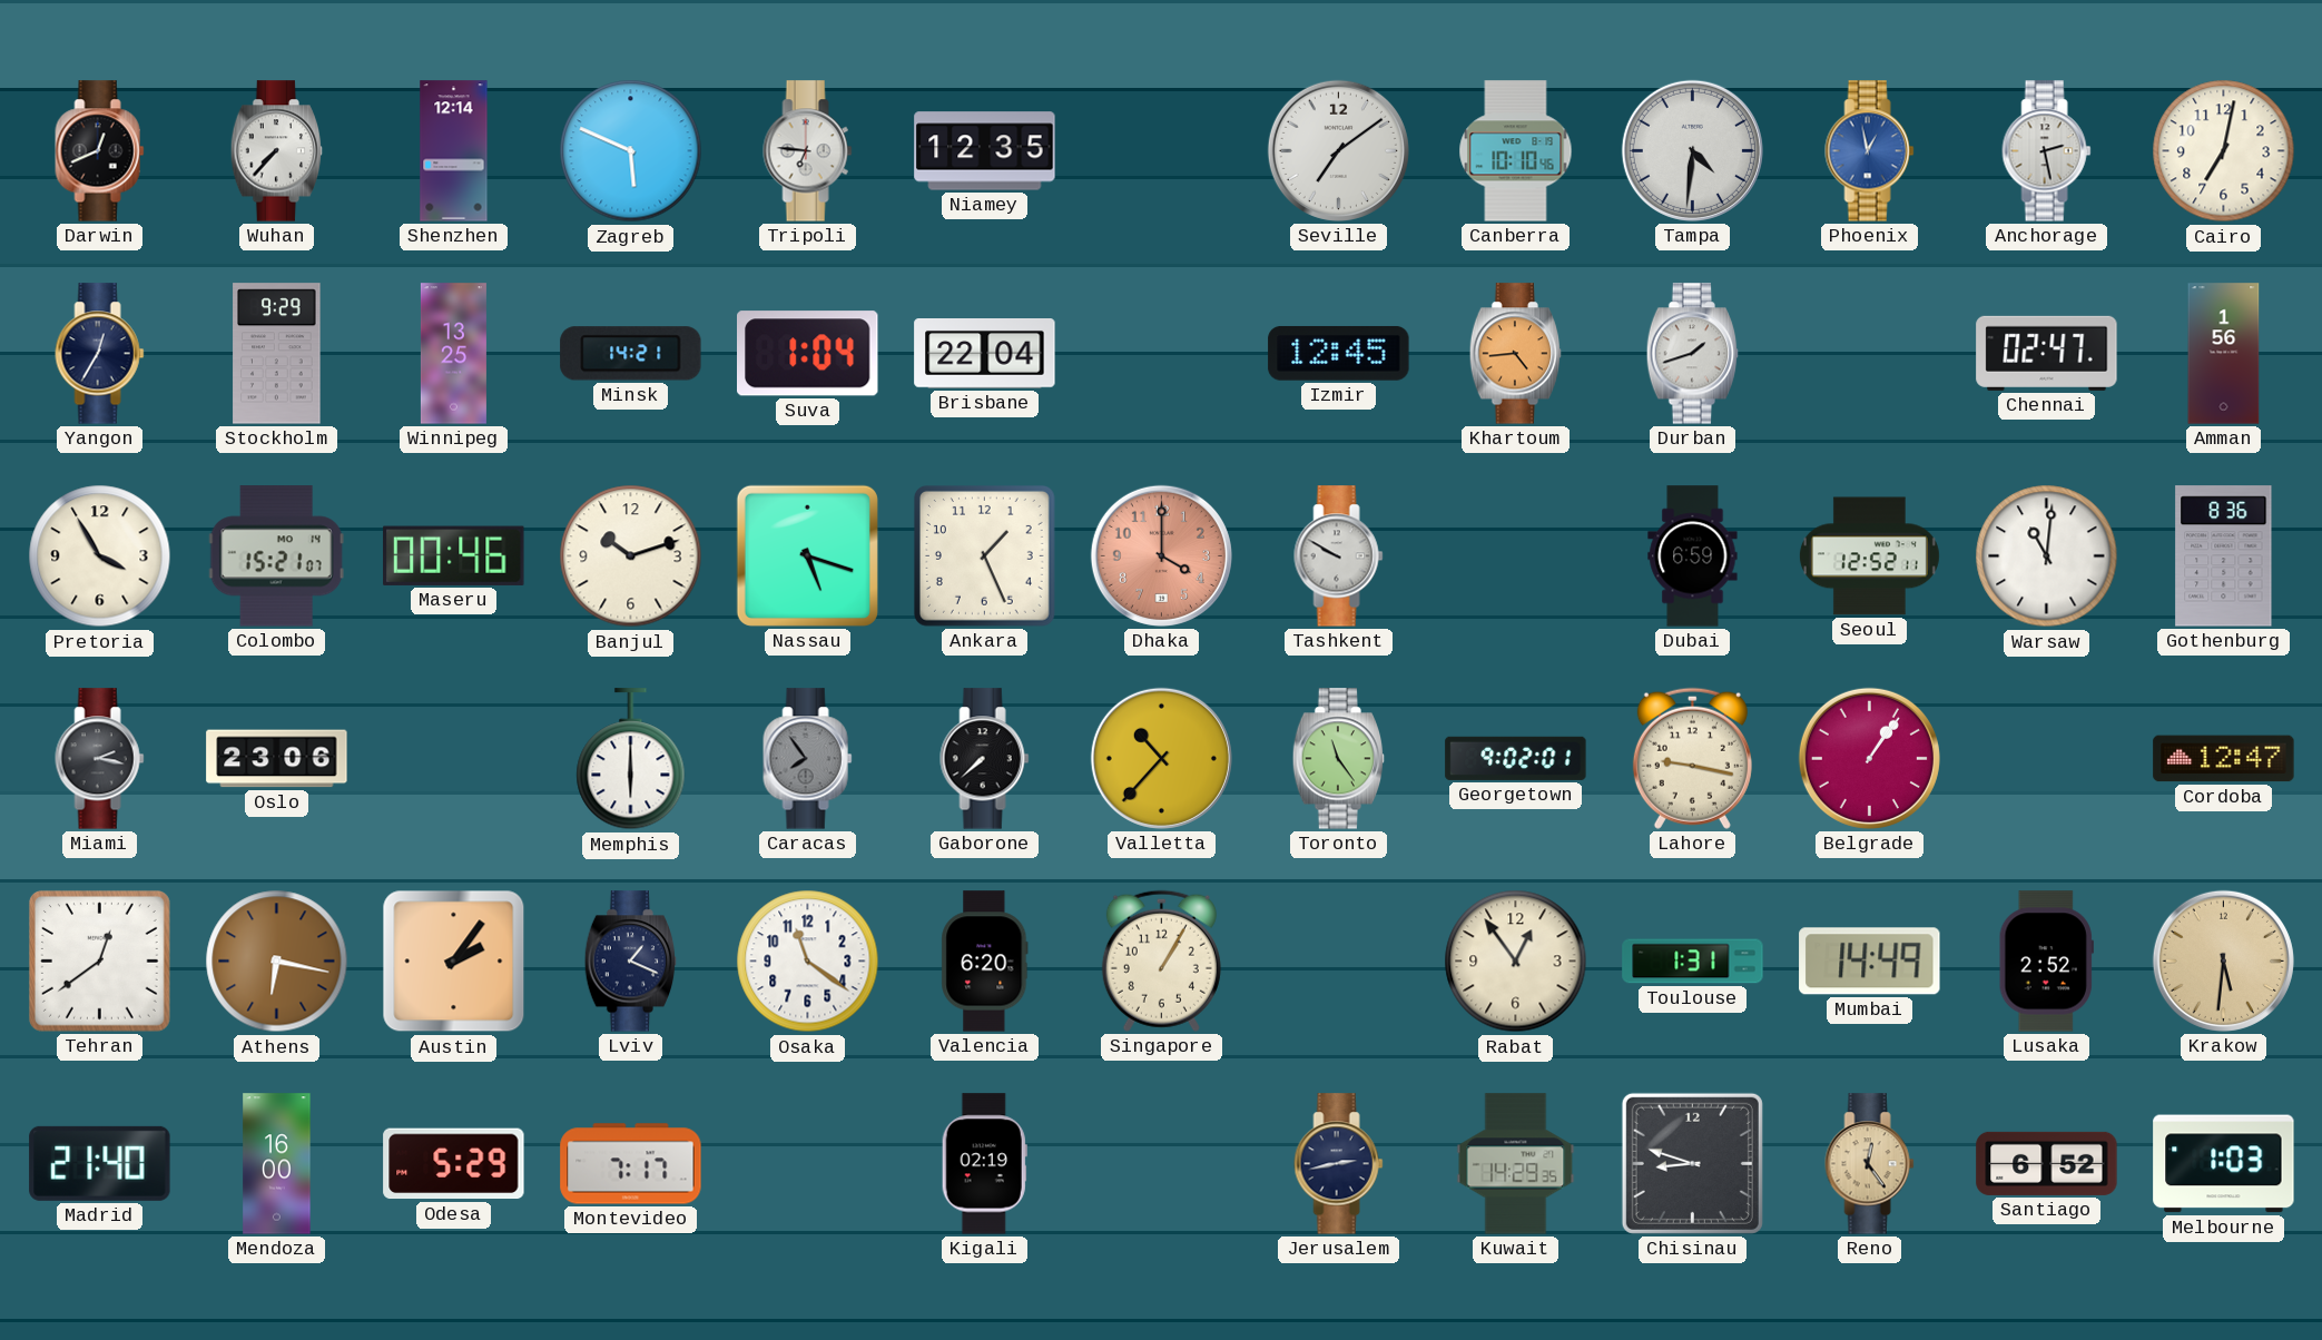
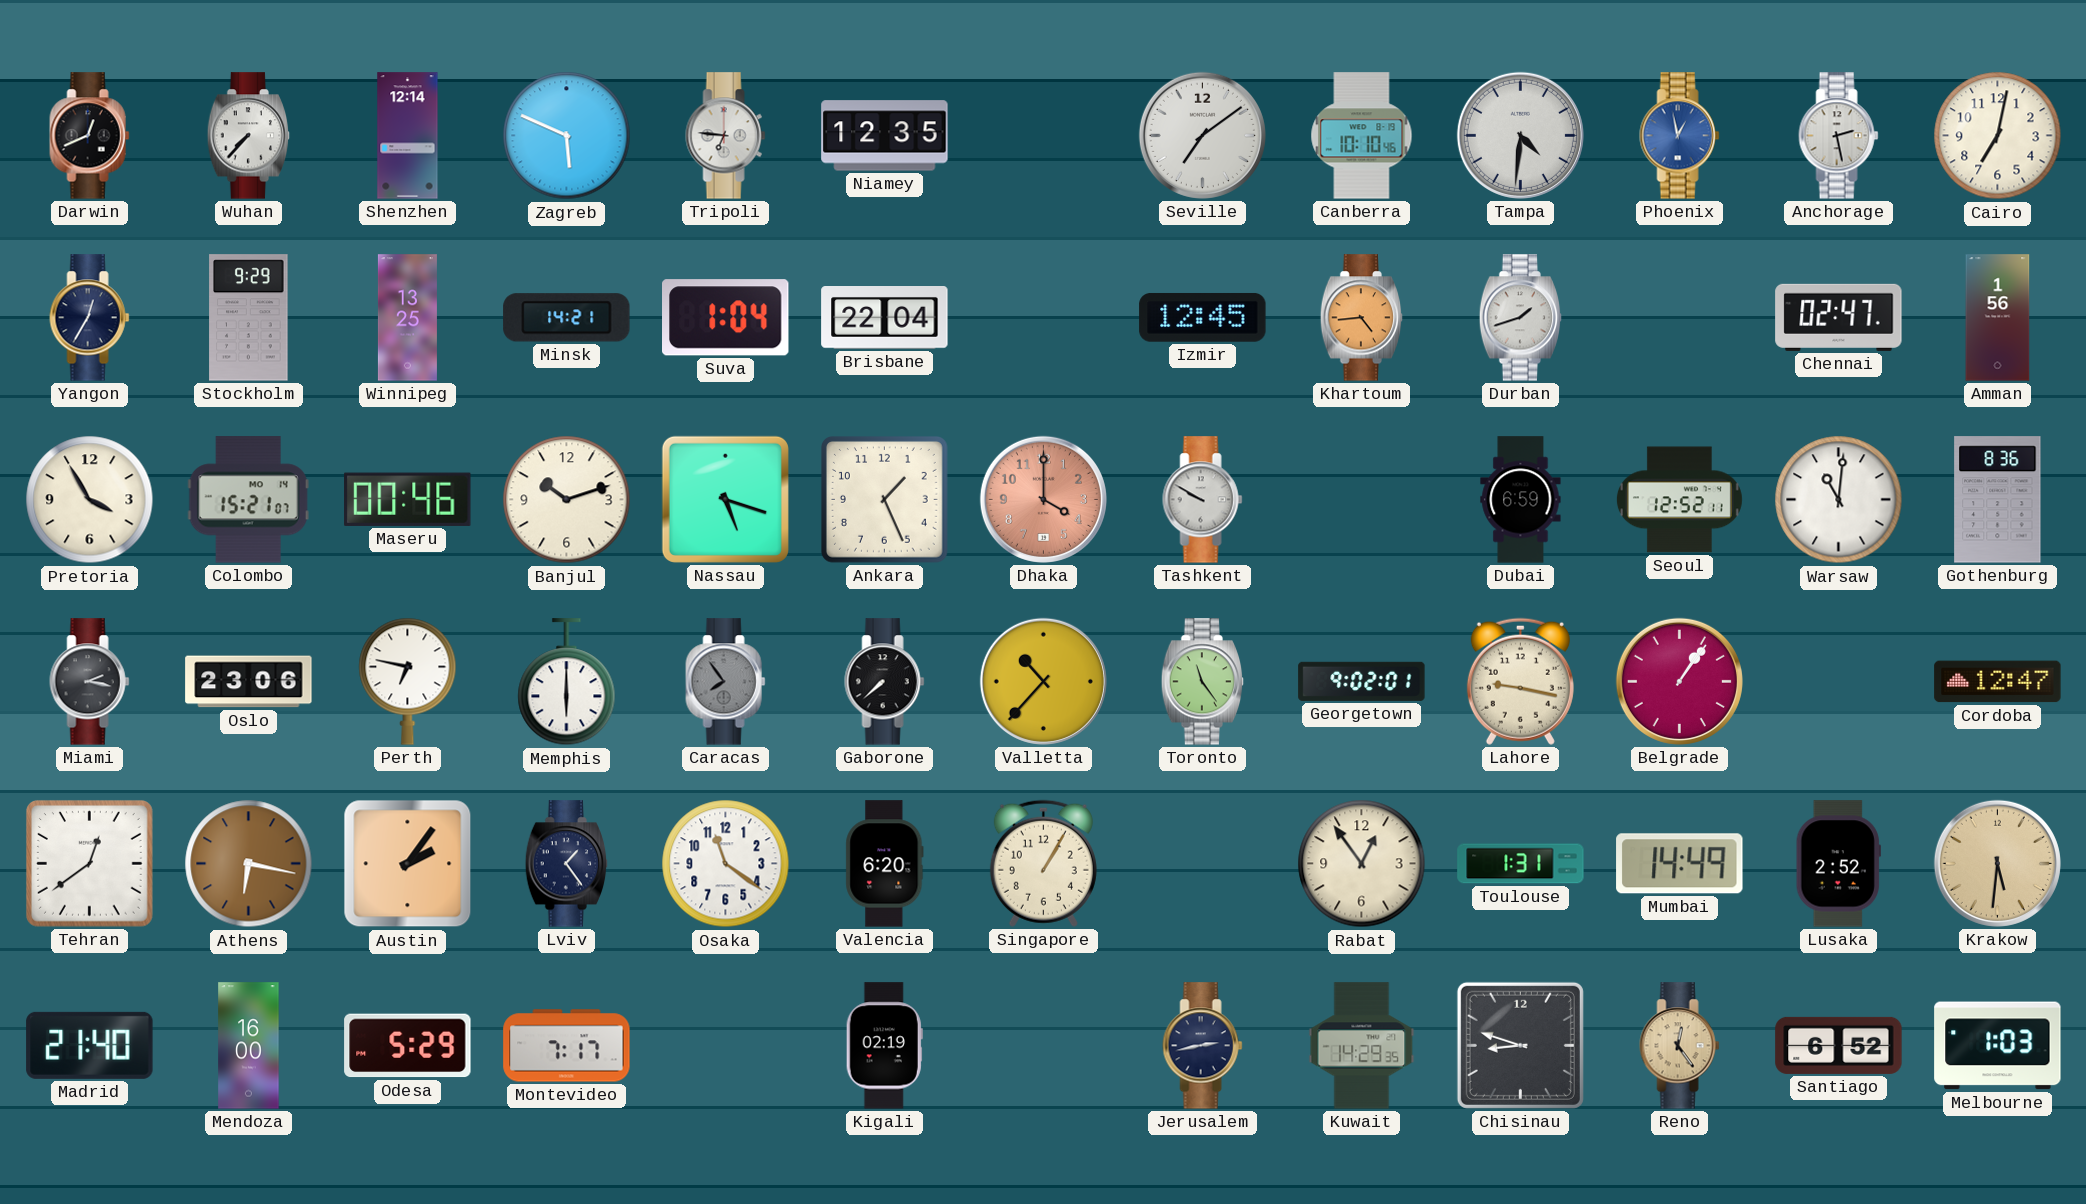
Perth: none -> 6:47
Lviv: 1:19 -> 1:24
